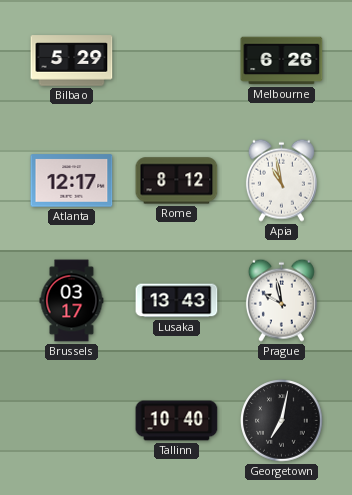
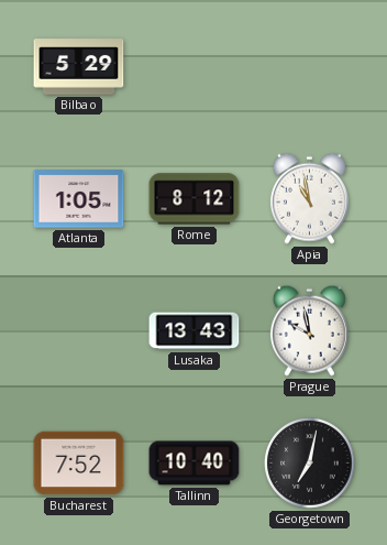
Melbourne: 6:26 -> none
Atlanta: 12:17 -> 1:05
Brussels: 03:17 -> none
Bucharest: none -> 7:52
